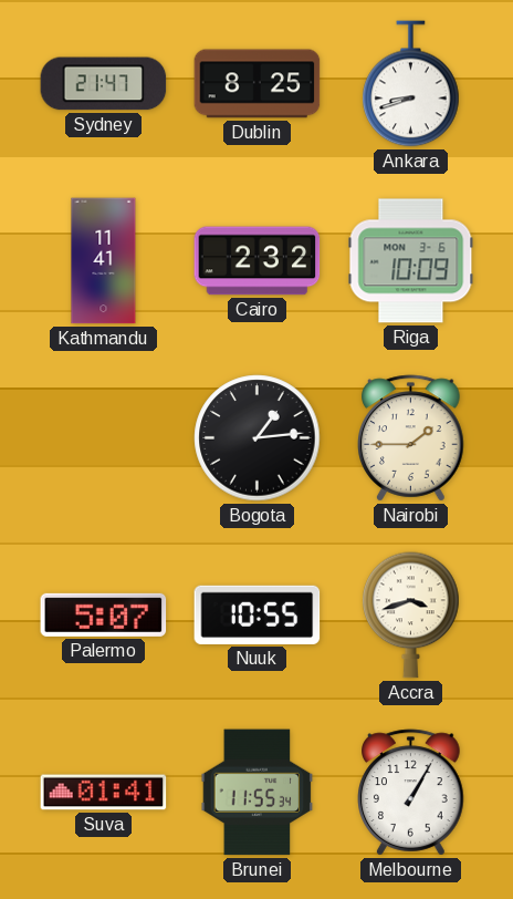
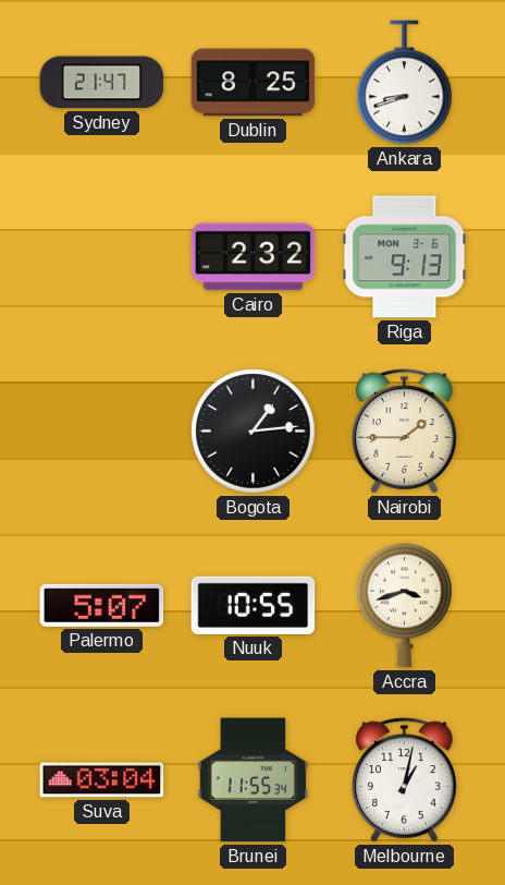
Kathmandu: 11:41 -> none
Riga: 10:09 -> 9:13
Suva: 01:41 -> 03:04
Melbourne: 1:05 -> 1:02
